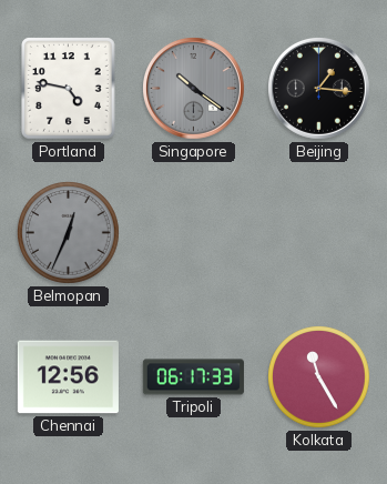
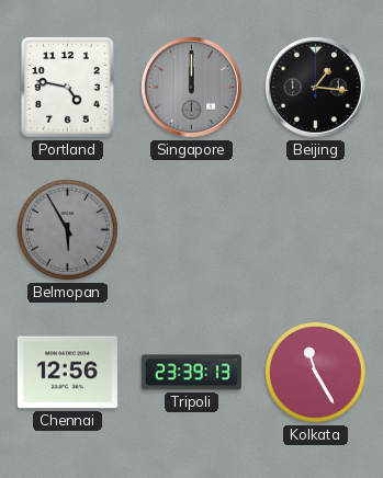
Singapore: 10:21 -> 12:00
Belmopan: 12:34 -> 5:55
Tripoli: 06:17 -> 23:39
